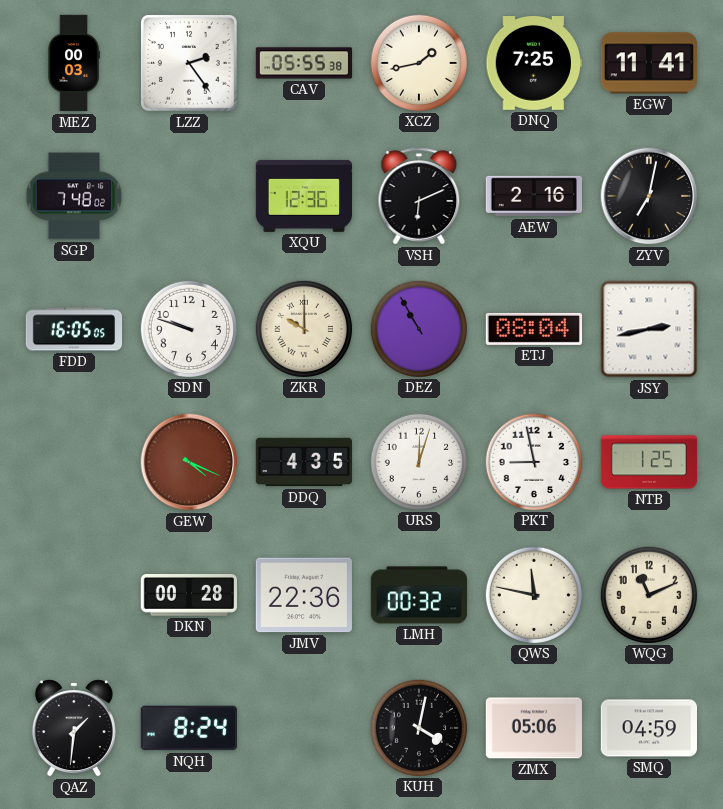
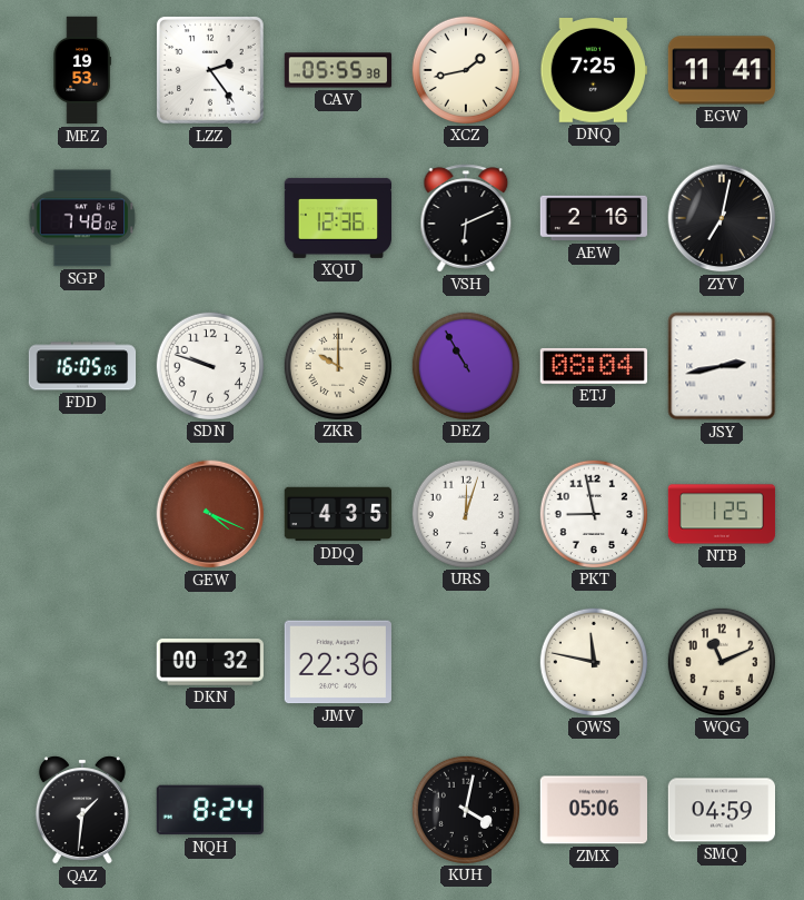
MEZ: 00:03 -> 19:53
DKN: 00:28 -> 00:32
LMH: 00:32 -> none
